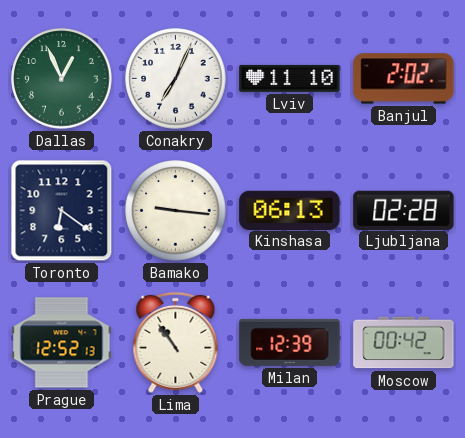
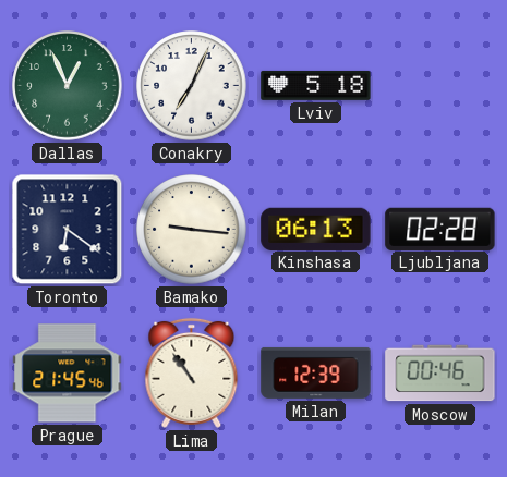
Lviv: 11:10 -> 5:18
Banjul: 2:02 -> none
Prague: 12:52 -> 21:45
Moscow: 00:42 -> 00:46
